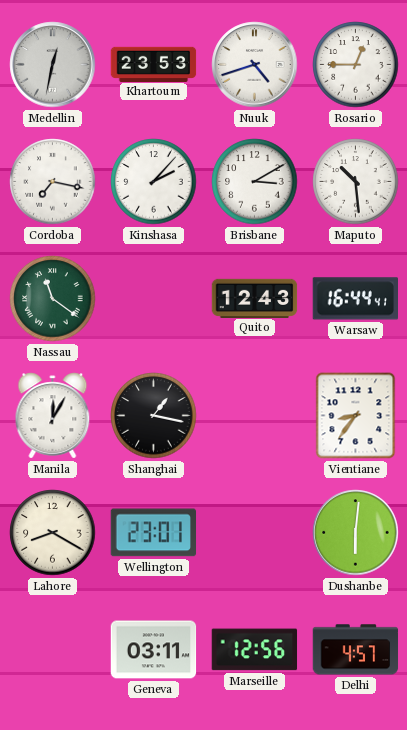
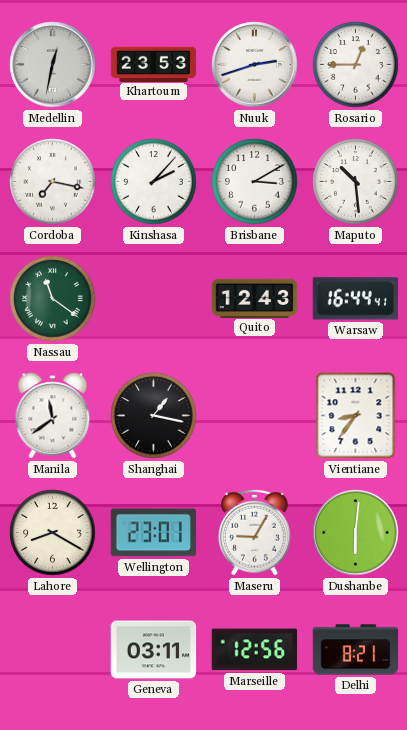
Nuuk: 4:42 -> 2:42
Manila: 12:05 -> 11:39
Maseru: none -> 9:05
Delhi: 4:57 -> 8:21
